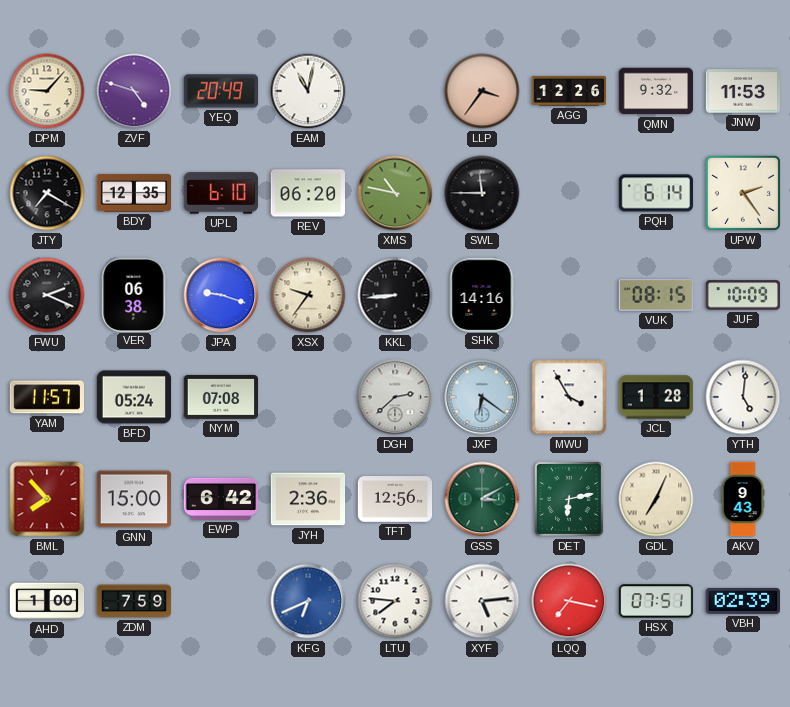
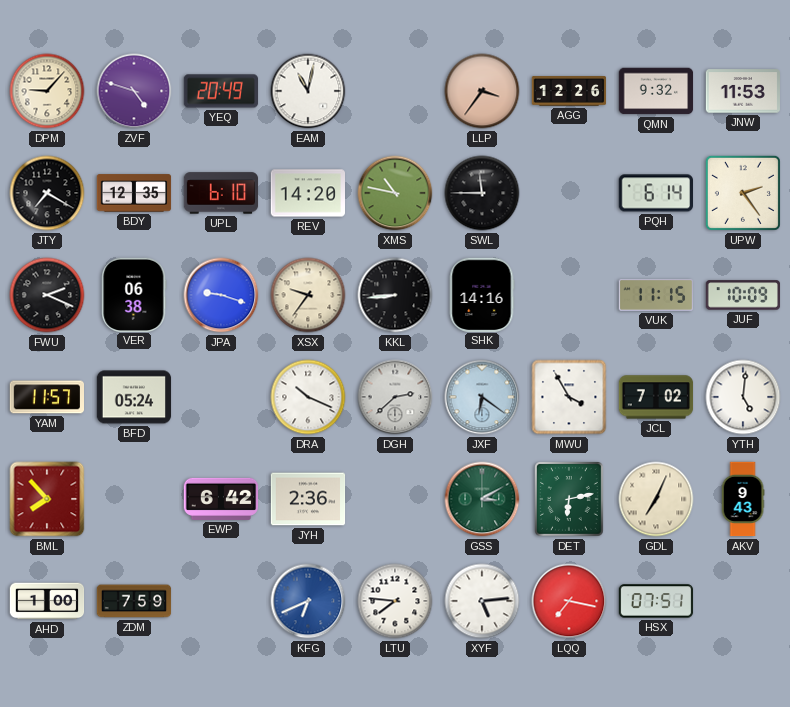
REV: 06:20 -> 14:20
VUK: 08:15 -> 11:15
NYM: 07:08 -> none
DRA: none -> 10:19
JCL: 1:28 -> 7:02
GNN: 15:00 -> none
TFT: 12:56 -> none
VBH: 02:39 -> none
